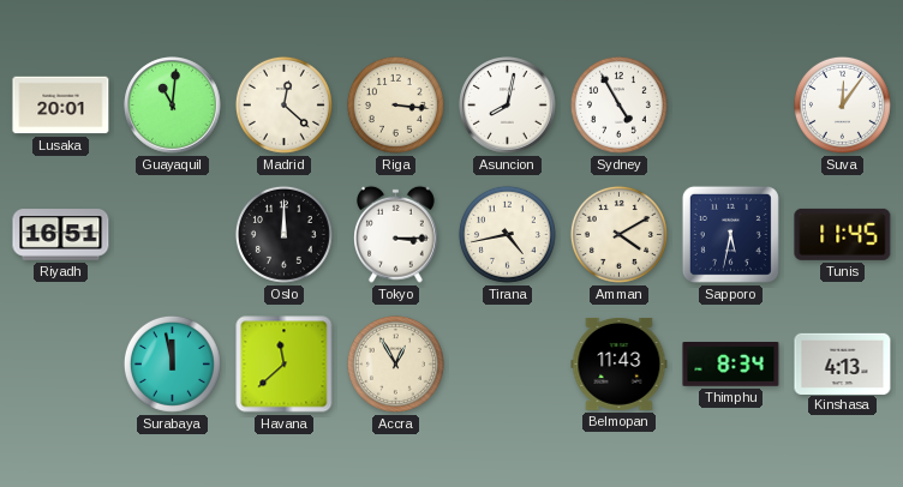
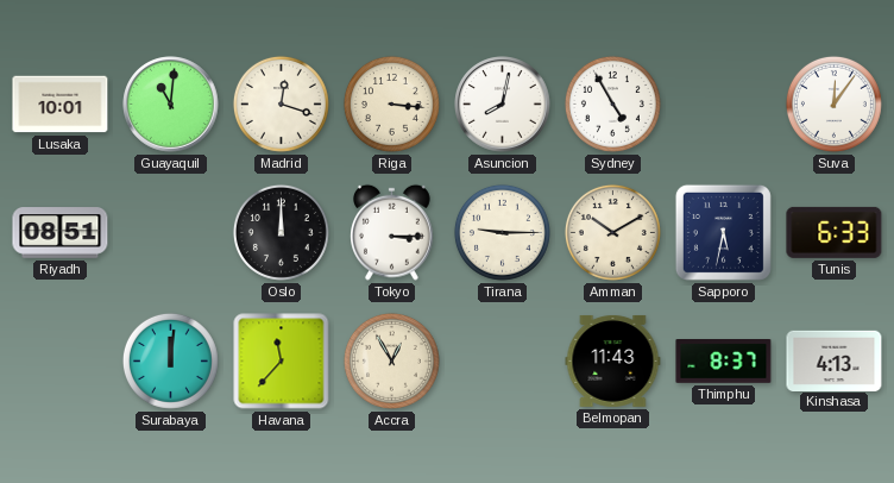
Lusaka: 20:01 -> 10:01
Madrid: 12:22 -> 12:18
Riyadh: 16:51 -> 08:51
Tirana: 4:43 -> 9:15
Amman: 4:10 -> 10:10
Tunis: 11:45 -> 6:33
Surabaya: 11:58 -> 12:01
Havana: 11:38 -> 11:37
Thimphu: 8:34 -> 8:37
